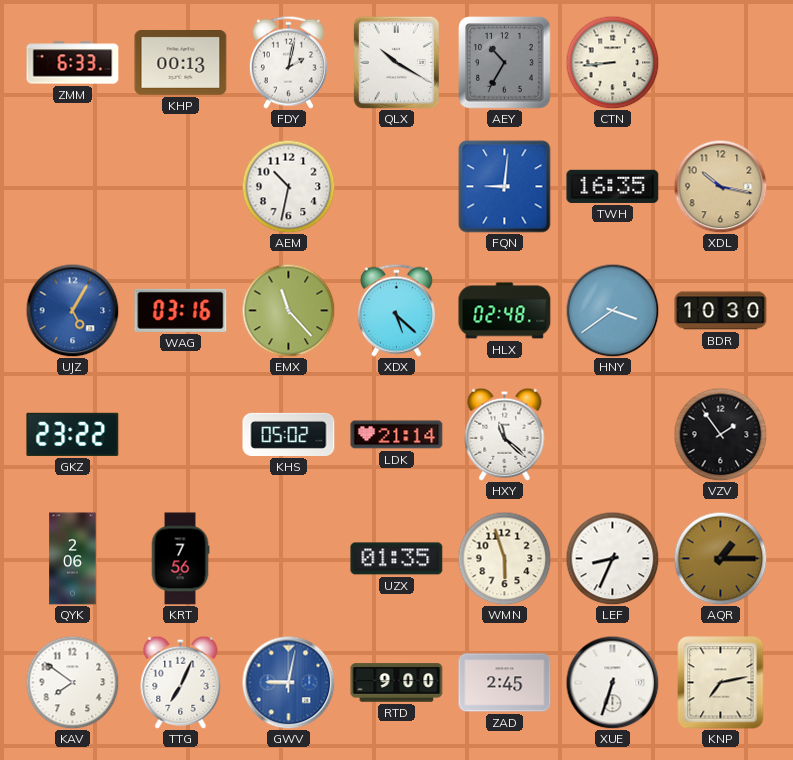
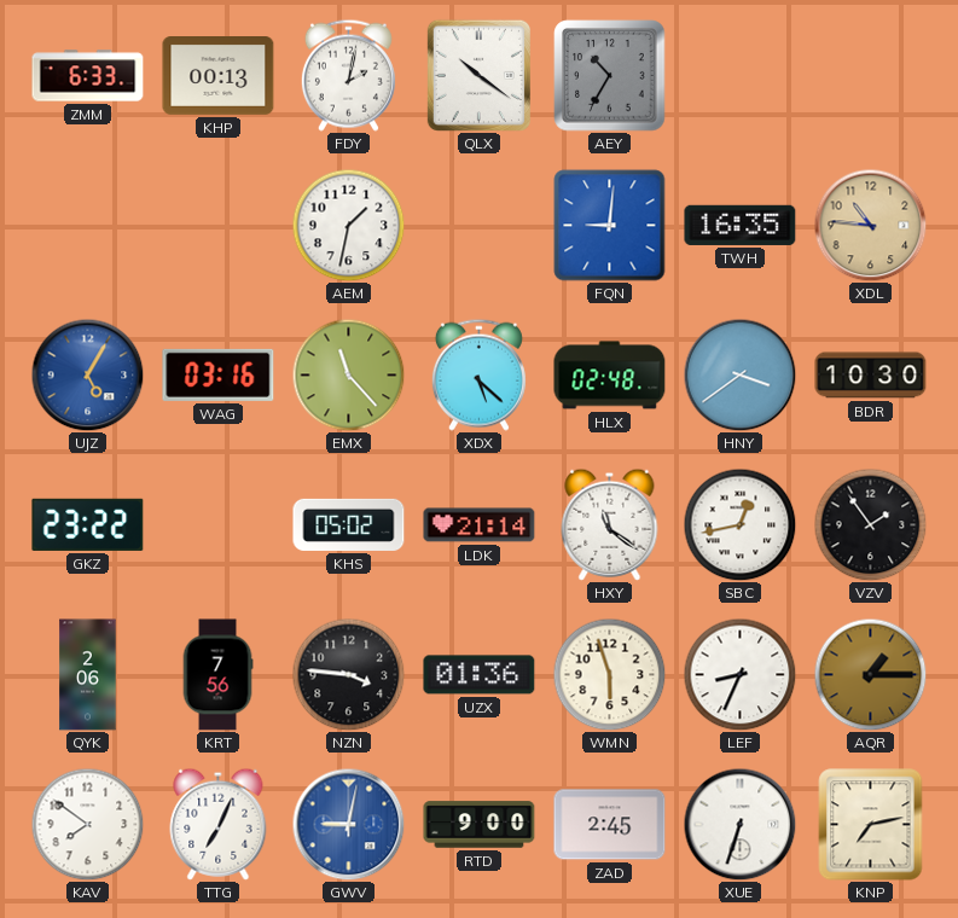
QLX: 10:20 -> 10:21
CTN: 8:44 -> none
AEM: 10:32 -> 1:32
XDL: 10:17 -> 10:46
HXY: 11:22 -> 11:21
SBC: none -> 12:43
NZN: none -> 3:46
UZX: 01:35 -> 01:36
